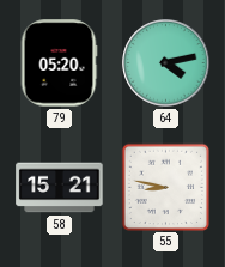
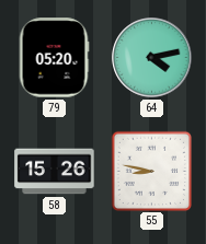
58: 15:21 -> 15:26
